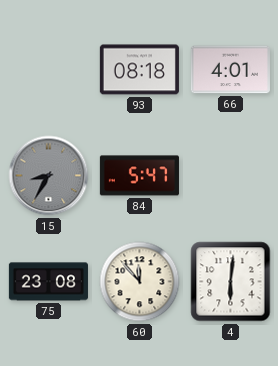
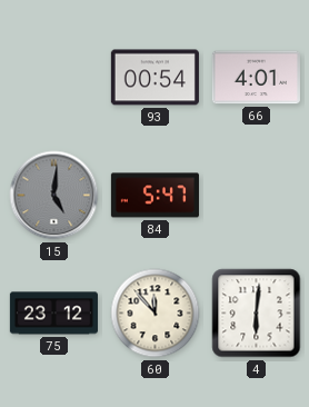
93: 08:18 -> 00:54
15: 8:35 -> 5:01
75: 23:08 -> 23:12
